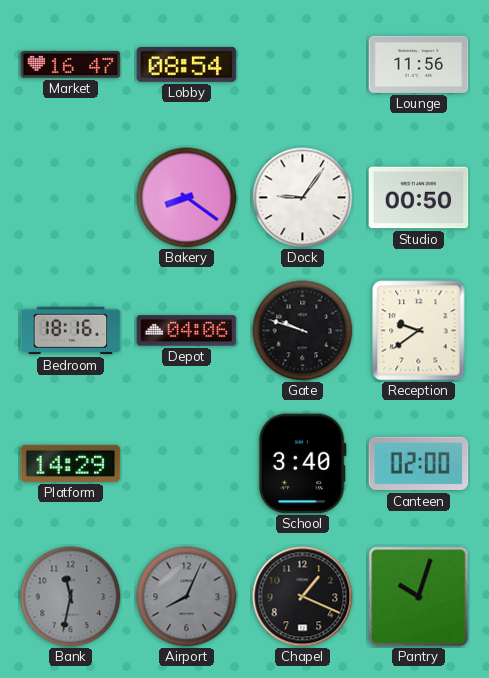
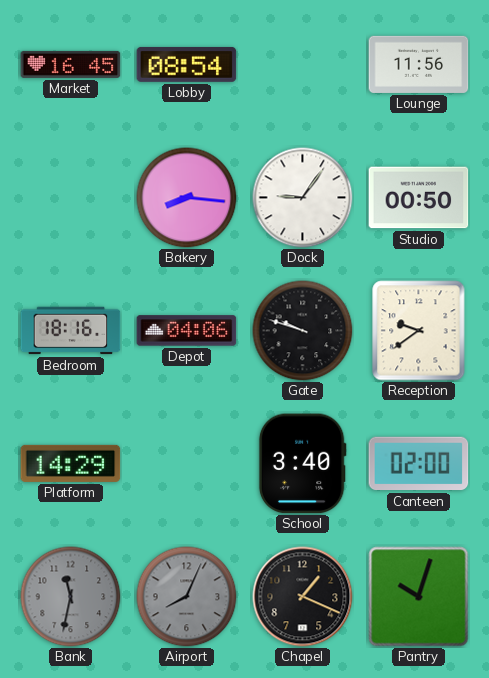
Market: 16:47 -> 16:45
Bakery: 8:21 -> 8:16
